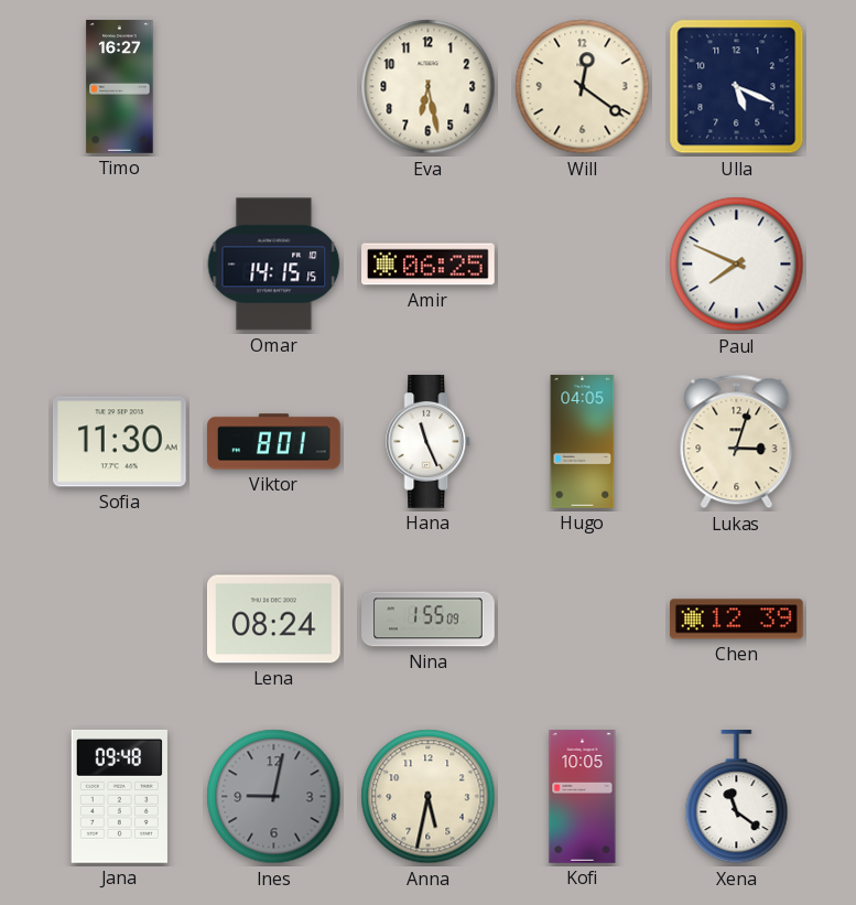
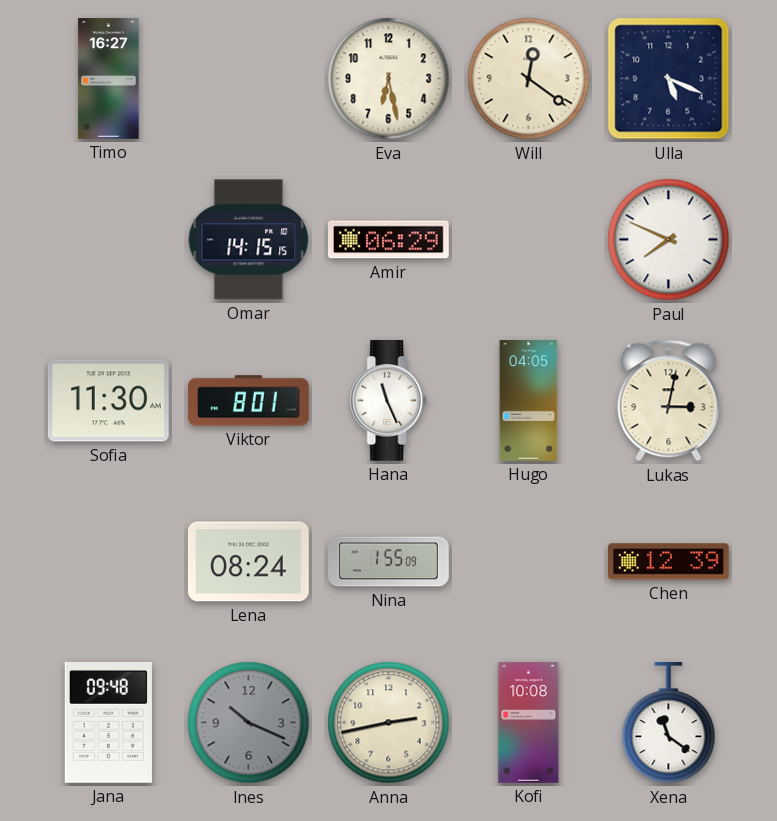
Amir: 06:25 -> 06:29
Lukas: 3:03 -> 3:02
Ines: 9:02 -> 10:19
Anna: 5:32 -> 2:43
Kofi: 10:05 -> 10:08
